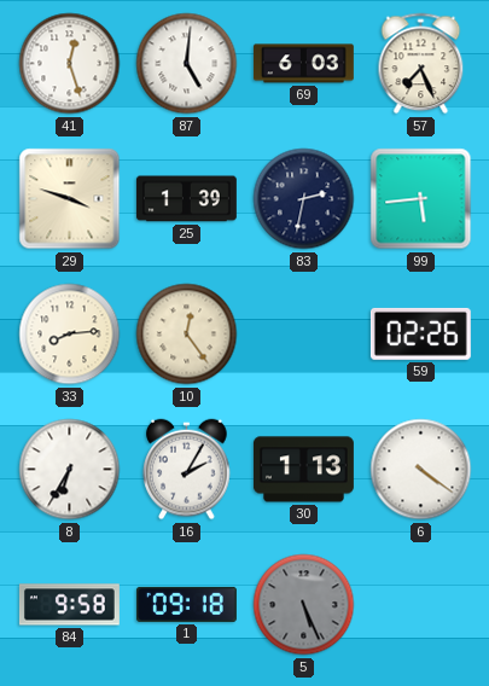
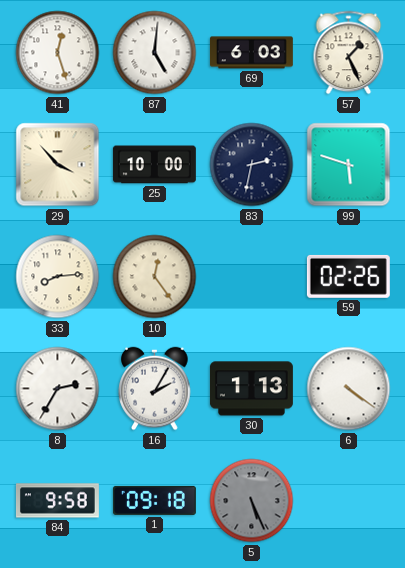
57: 7:26 -> 1:26
29: 3:48 -> 3:53
25: 1:39 -> 10:00
99: 5:44 -> 5:48
8: 6:35 -> 2:35
